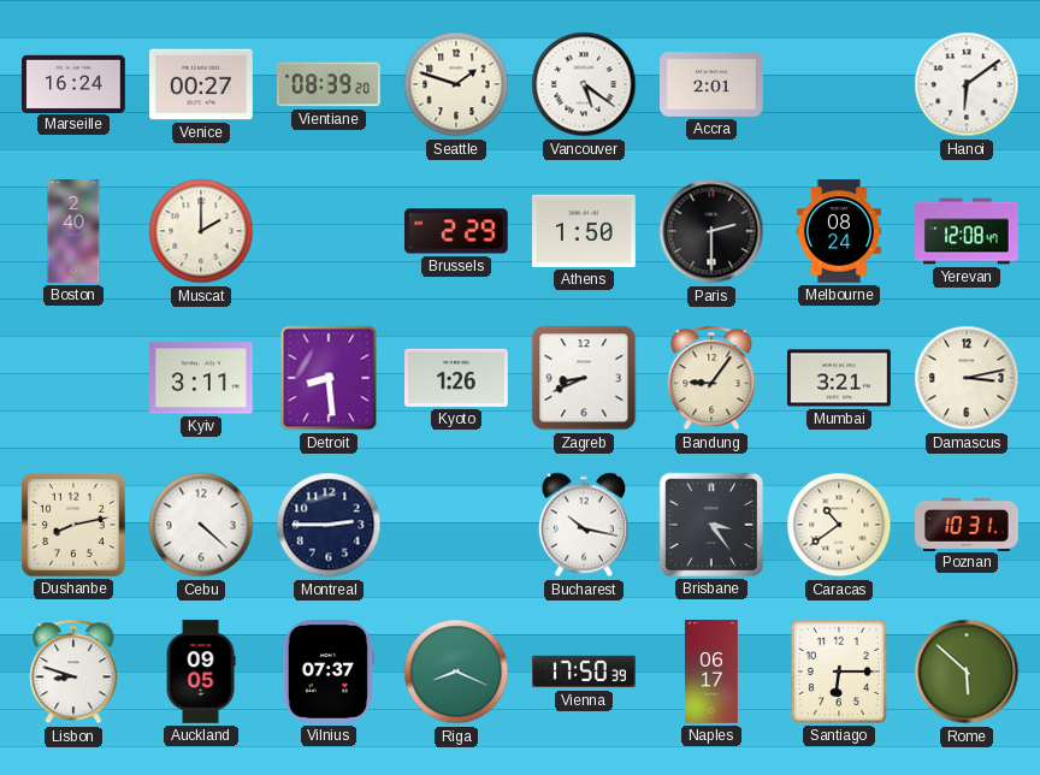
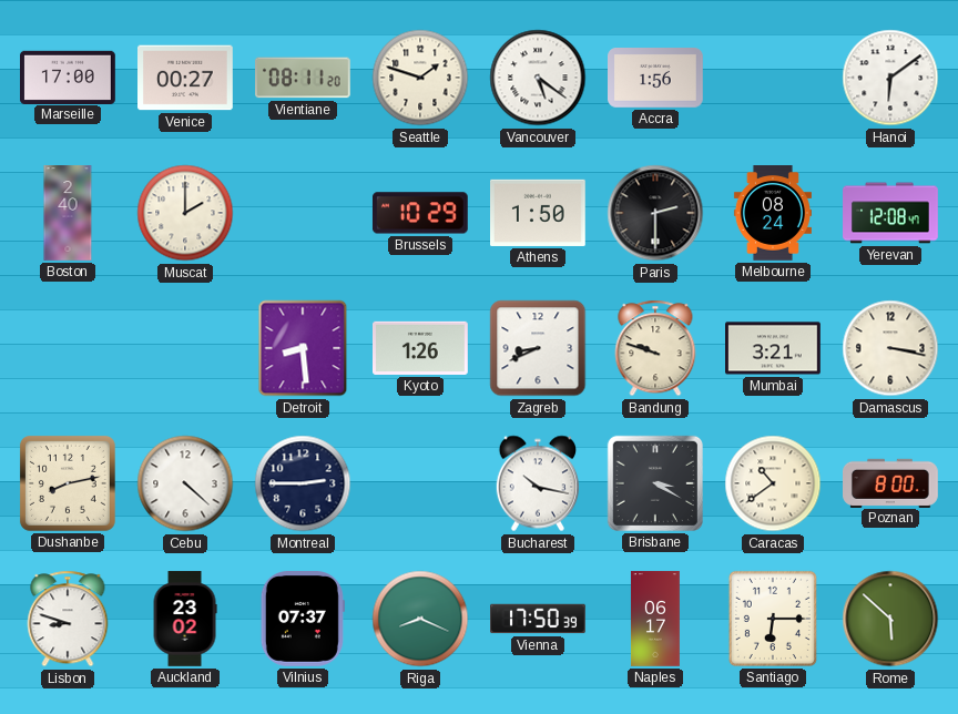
Marseille: 16:24 -> 17:00
Vientiane: 08:39 -> 08:11
Accra: 2:01 -> 1:56
Brussels: 2:29 -> 10:29
Kyiv: 3:11 -> none
Bandung: 9:06 -> 9:48
Damascus: 3:13 -> 3:17
Brisbane: 3:24 -> 3:20
Poznan: 10:31 -> 8:00
Auckland: 09:05 -> 23:02
